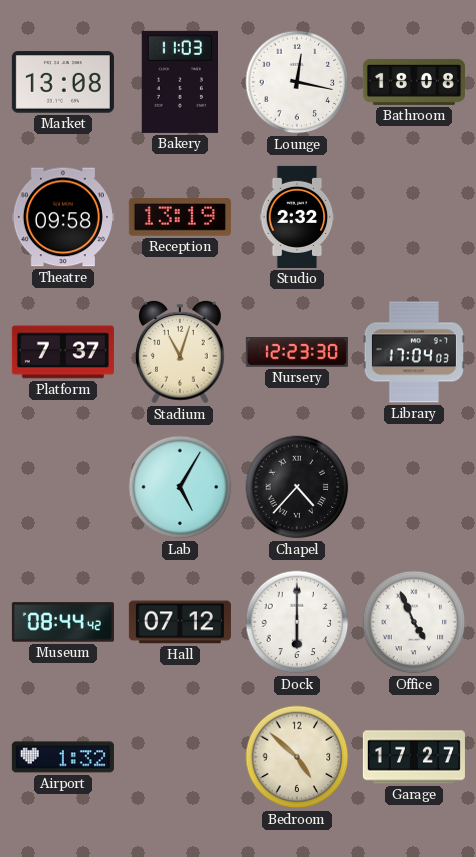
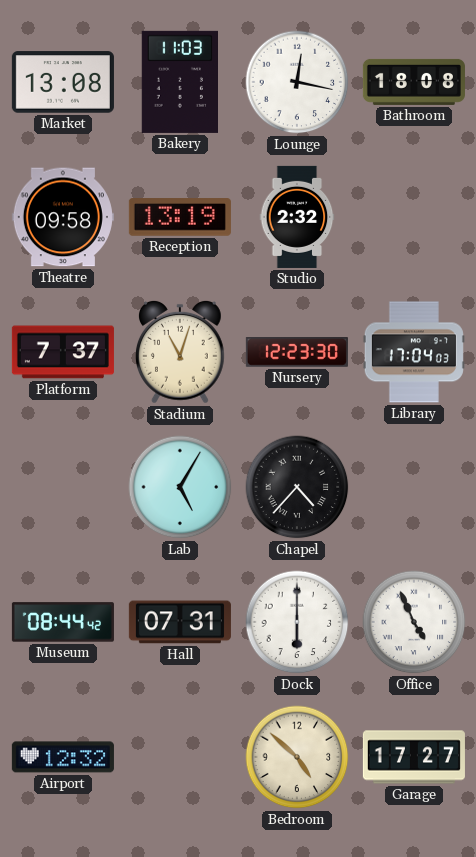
Hall: 07:12 -> 07:31
Airport: 1:32 -> 12:32
